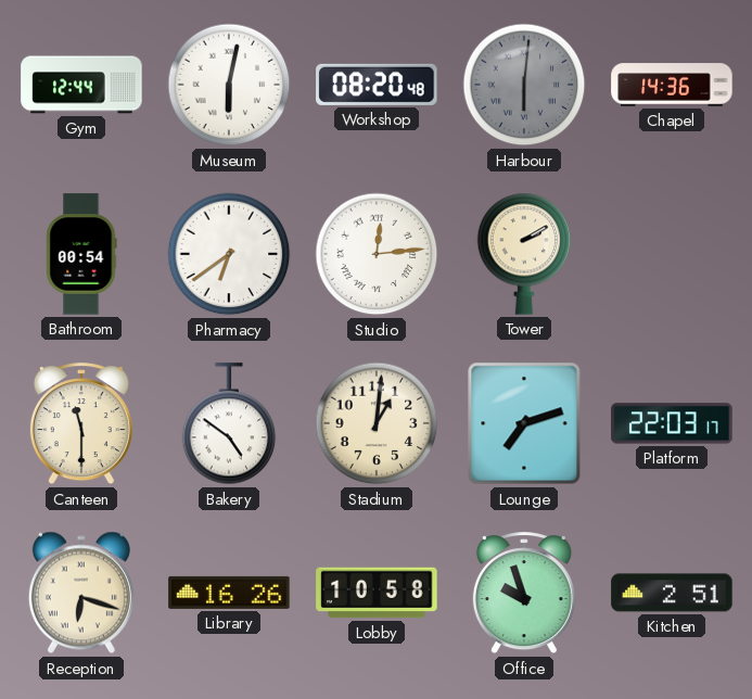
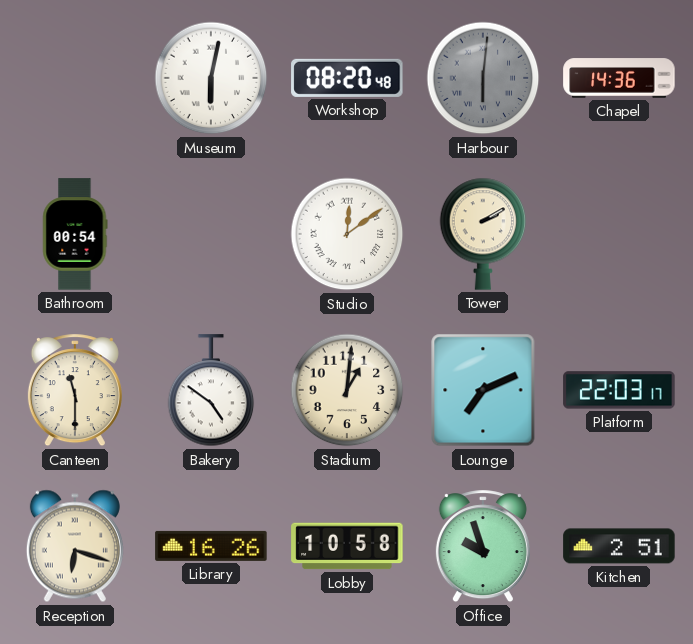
Gym: 12:44 -> none
Pharmacy: 6:39 -> none
Studio: 12:14 -> 12:09
Lounge: 7:12 -> 7:11
